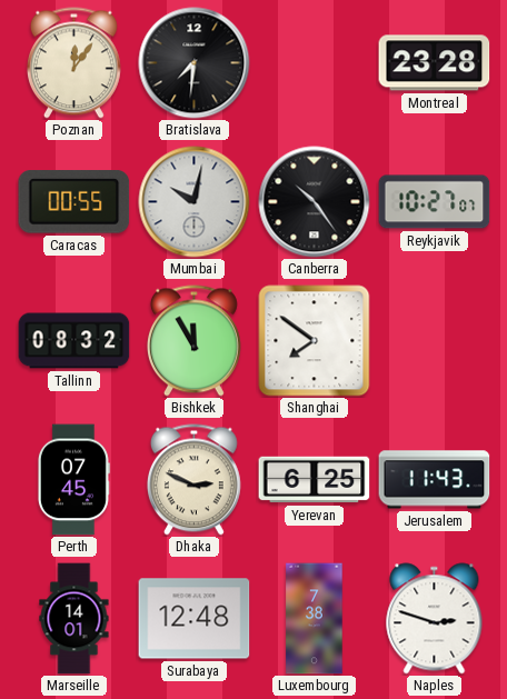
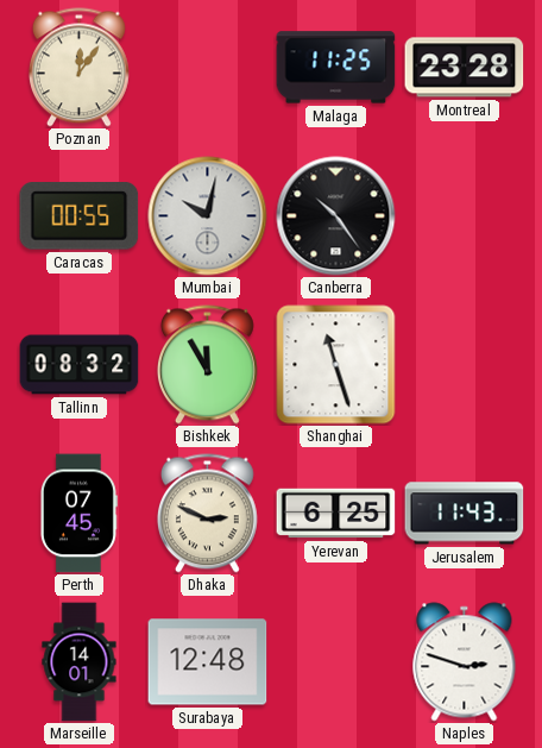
Bratislava: 7:31 -> none
Malaga: none -> 11:25
Reykjavik: 10:27 -> none
Shanghai: 7:51 -> 11:27
Luxembourg: 7:38 -> none
